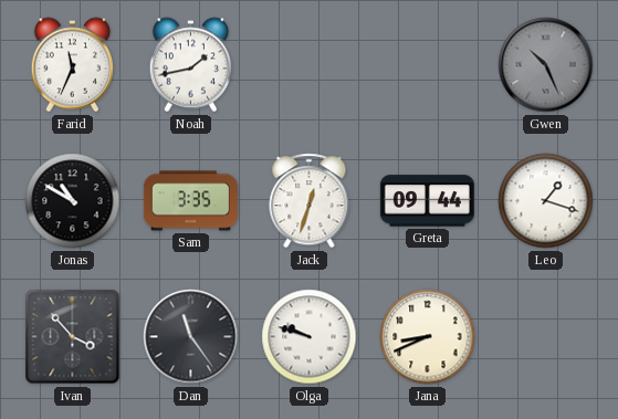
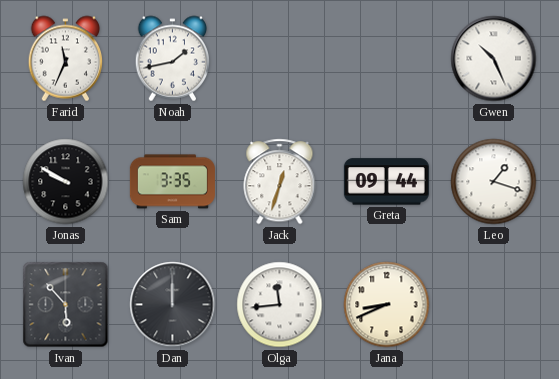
Gwen dial: grey -> white
Jonas: 10:50 -> 9:50
Ivan: 3:53 -> 5:53
Dan: 11:24 -> 12:00
Olga: 9:48 -> 11:44
